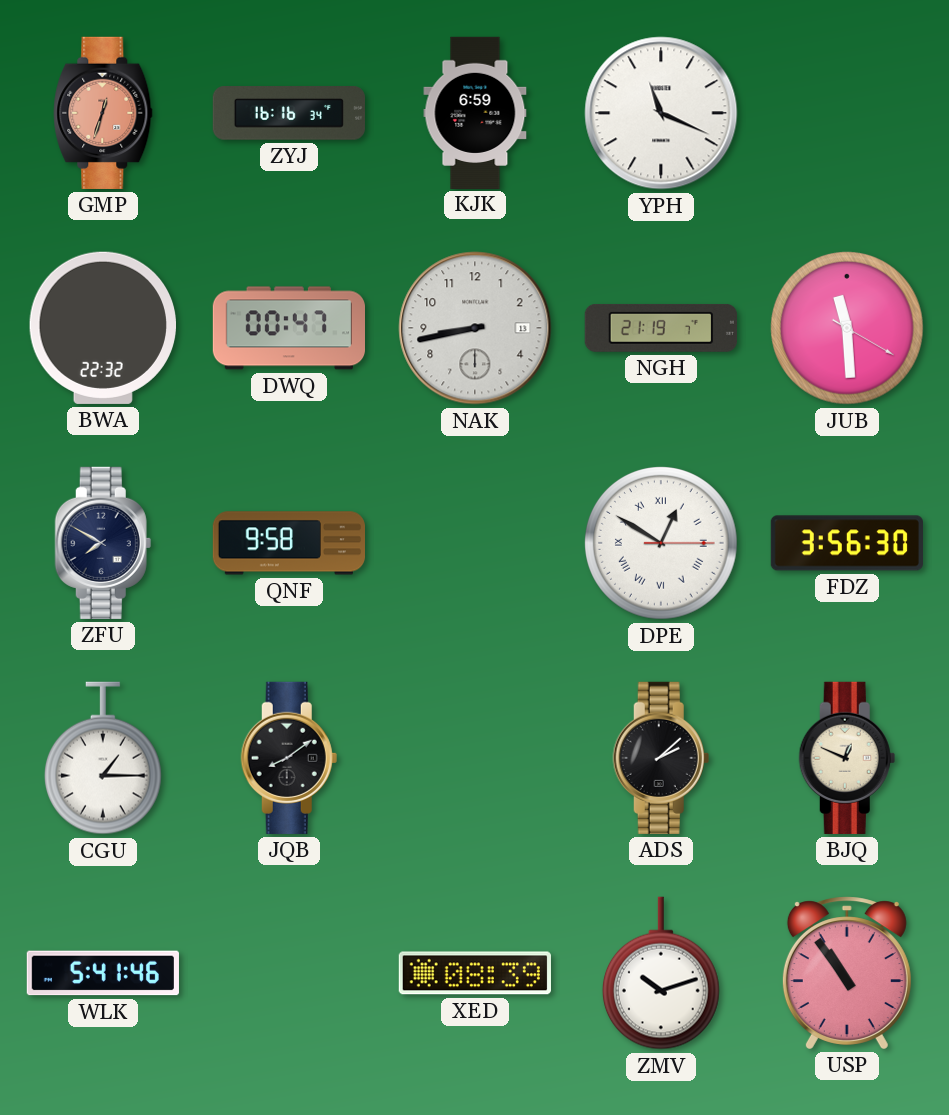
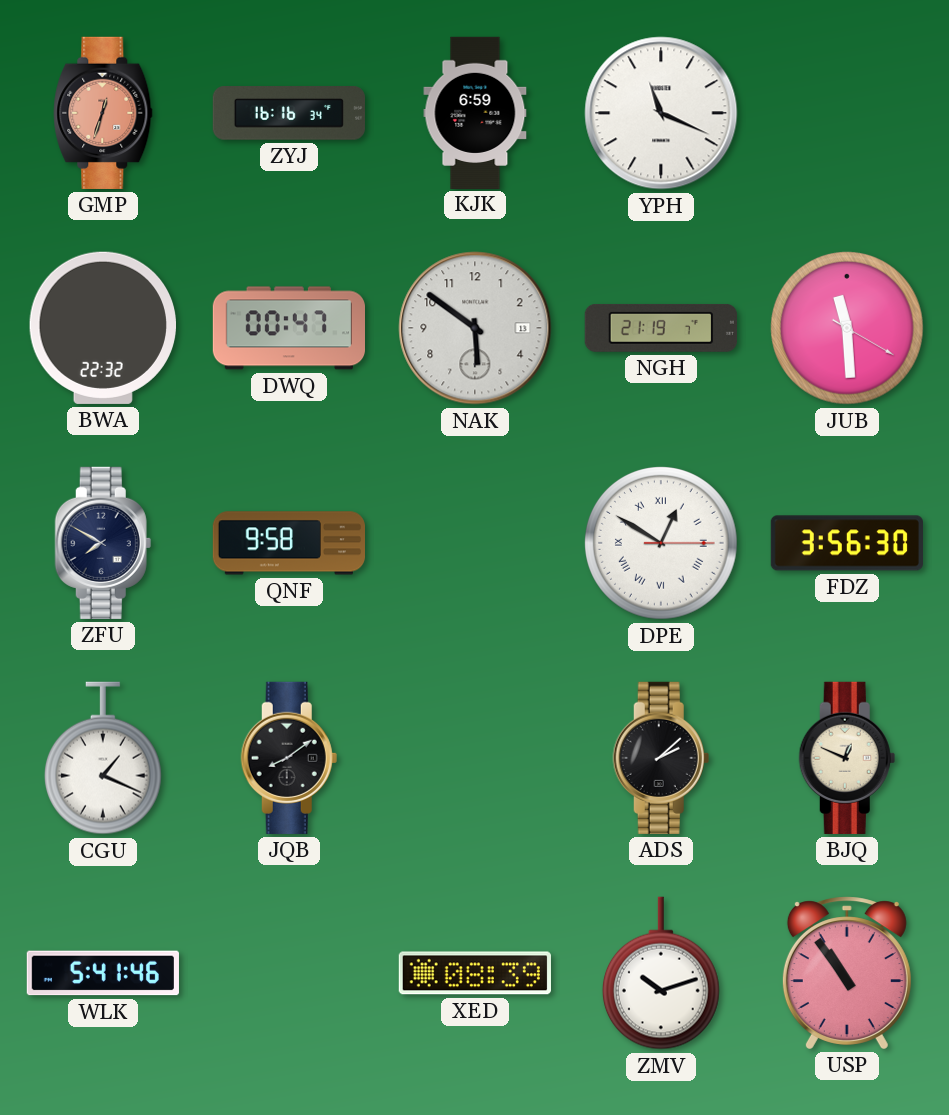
NAK: 8:43 -> 5:51
CGU: 1:15 -> 1:19
